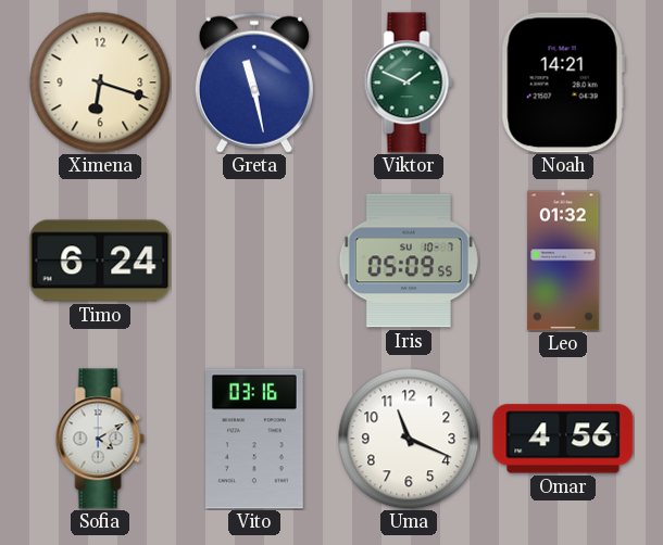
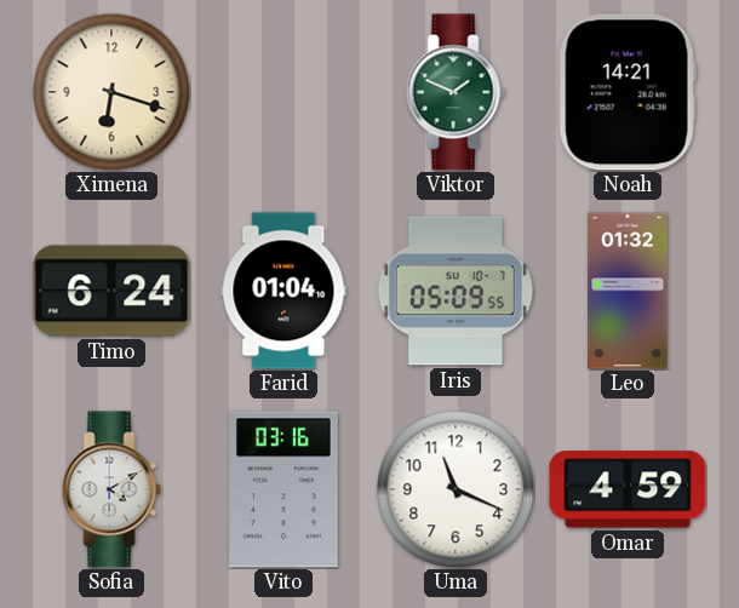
Greta: 11:28 -> none
Farid: none -> 01:04
Omar: 4:56 -> 4:59
